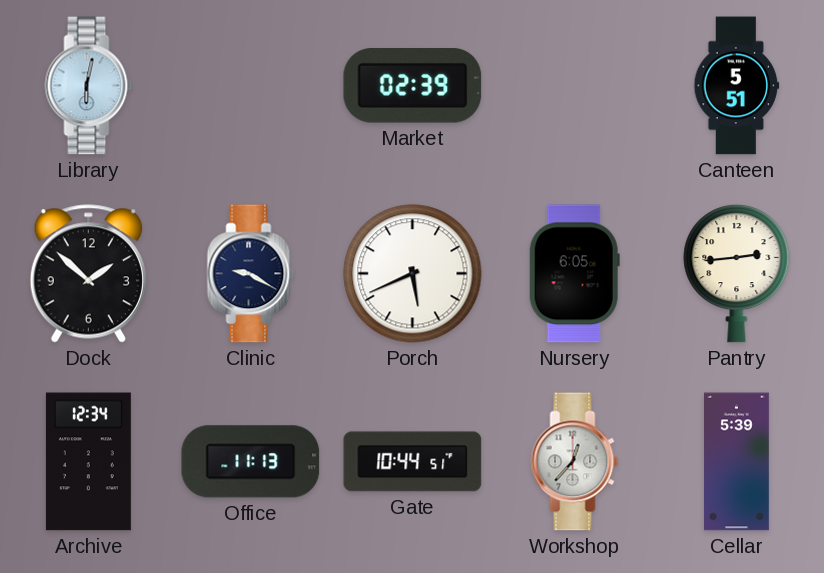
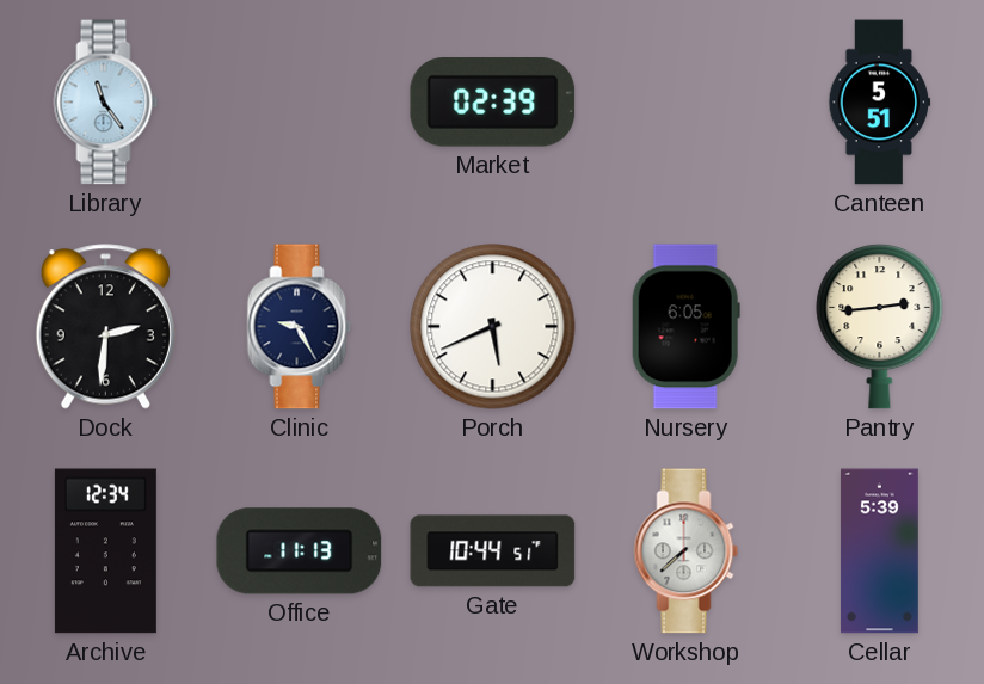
Library: 6:02 -> 11:24
Dock: 1:52 -> 2:31
Clinic: 9:20 -> 9:25
Workshop: 12:37 -> 7:38
